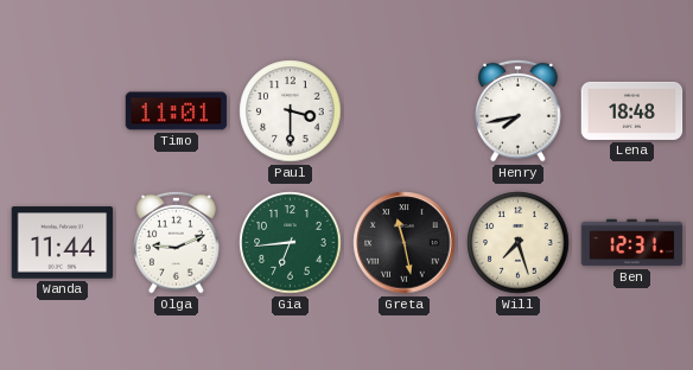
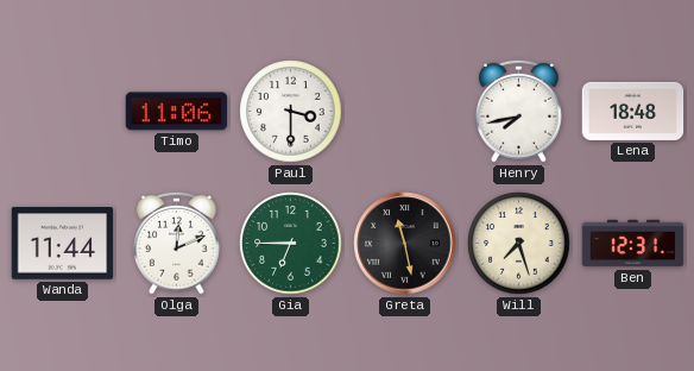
Timo: 11:01 -> 11:06
Olga: 9:11 -> 12:11
Gia: 6:44 -> 6:45
